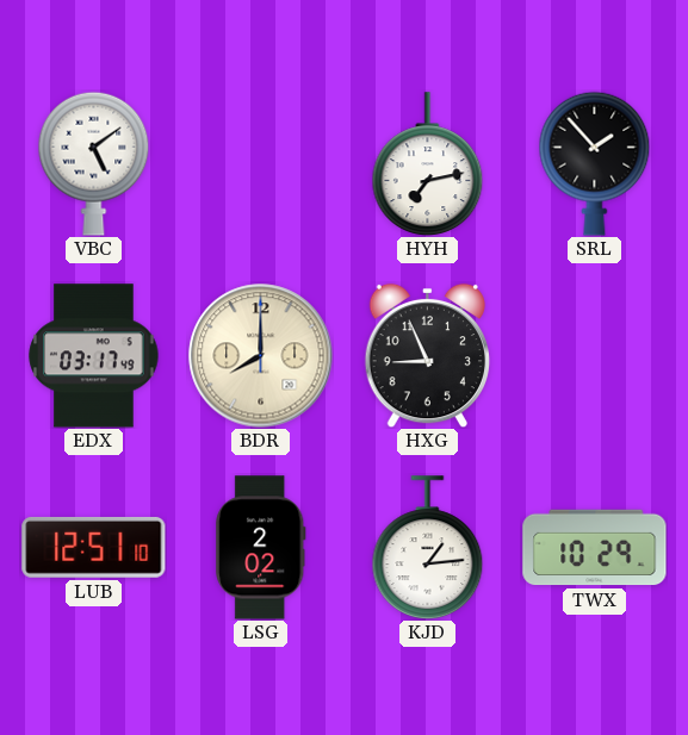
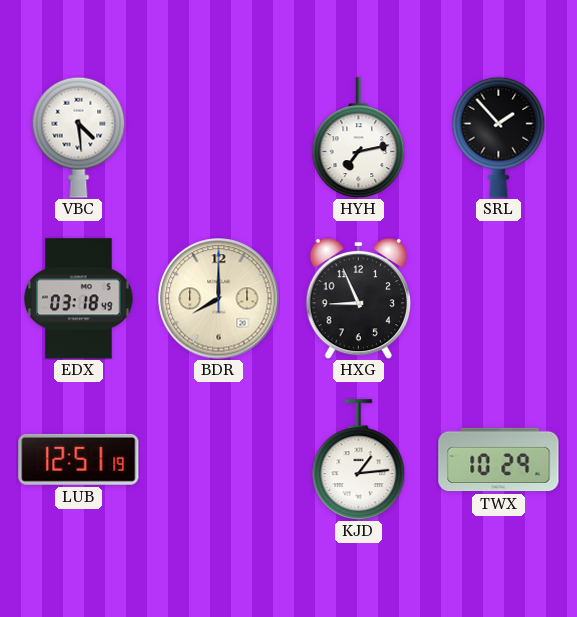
VBC: 5:09 -> 4:29
EDX: 03:17 -> 03:18
LUB: 12:51:10 -> 12:51:19
LSG: 2:02 -> none
